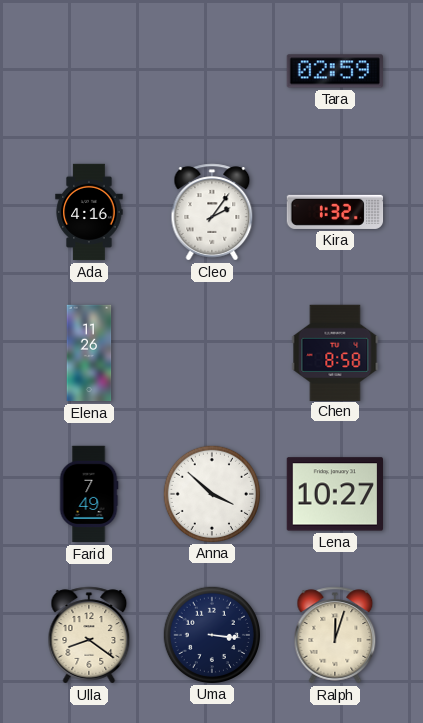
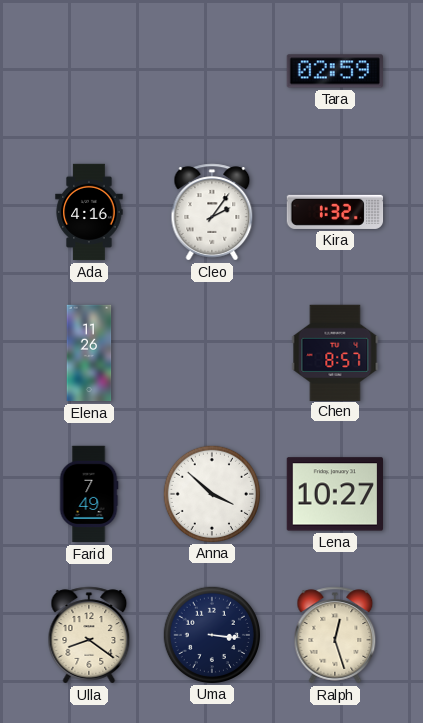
Chen: 8:58 -> 8:57
Ralph: 12:03 -> 12:27
